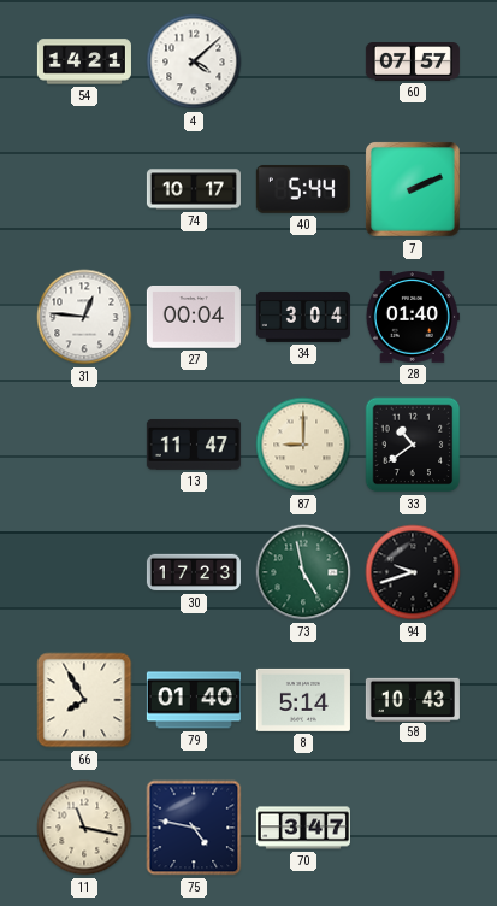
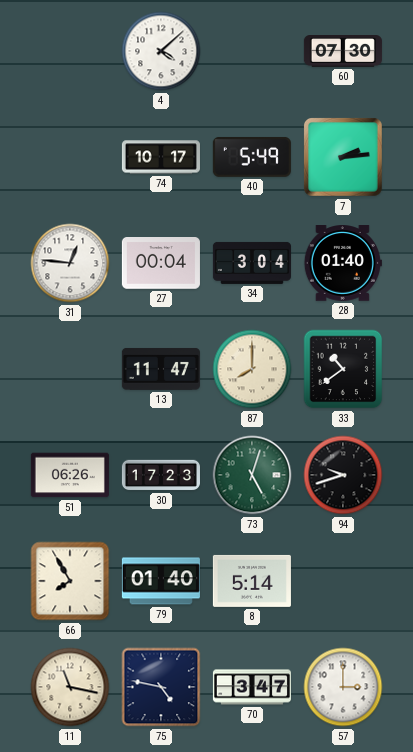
54: 14:21 -> none
60: 07:57 -> 07:30
40: 5:44 -> 5:49
7: 2:11 -> 2:14
87: 9:00 -> 8:00
51: none -> 06:26
73: 4:58 -> 5:03
58: 10:43 -> none
57: none -> 3:00
